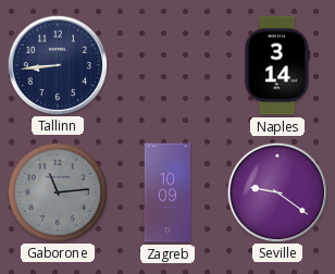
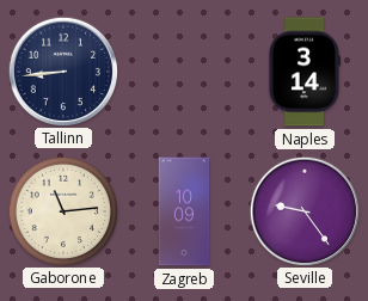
Gaborone dial: grey -> cream
Seville: 9:21 -> 9:24
